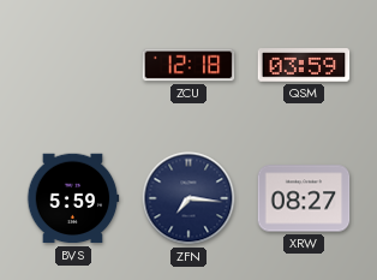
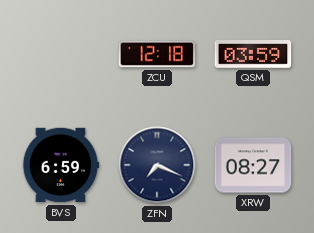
BVS: 5:59 -> 6:59
ZFN: 7:16 -> 7:19
